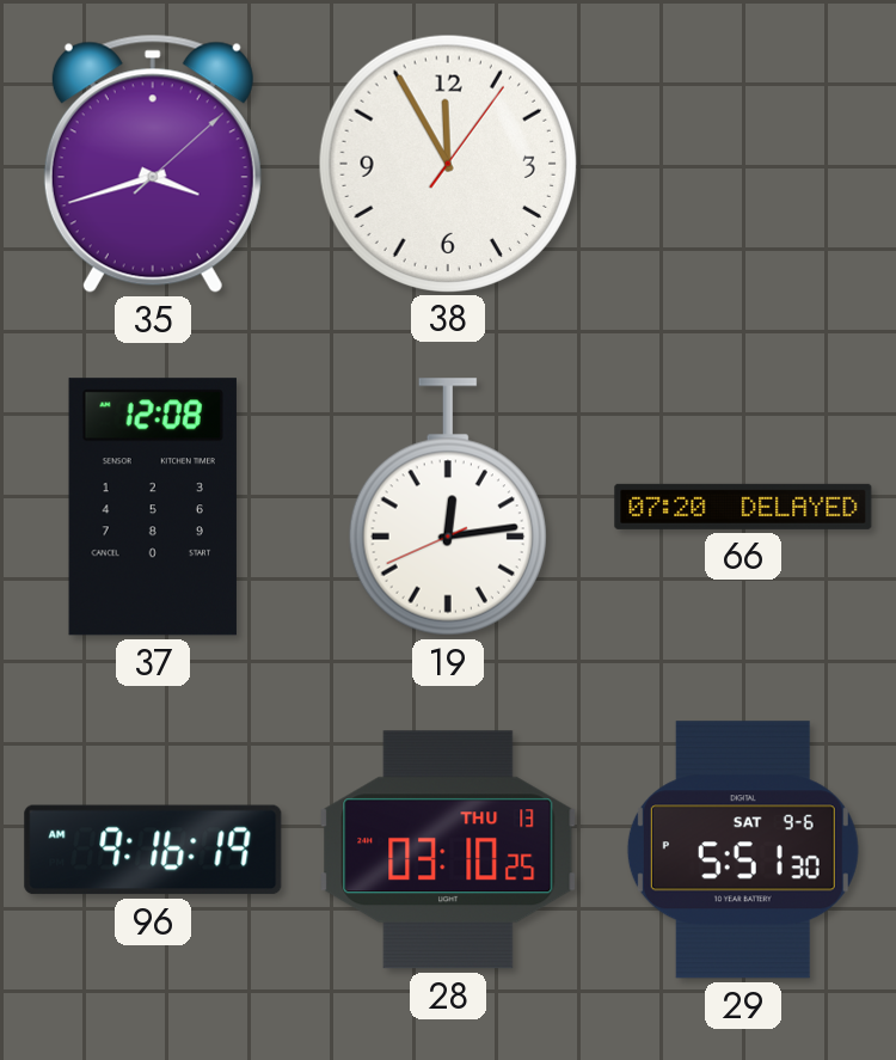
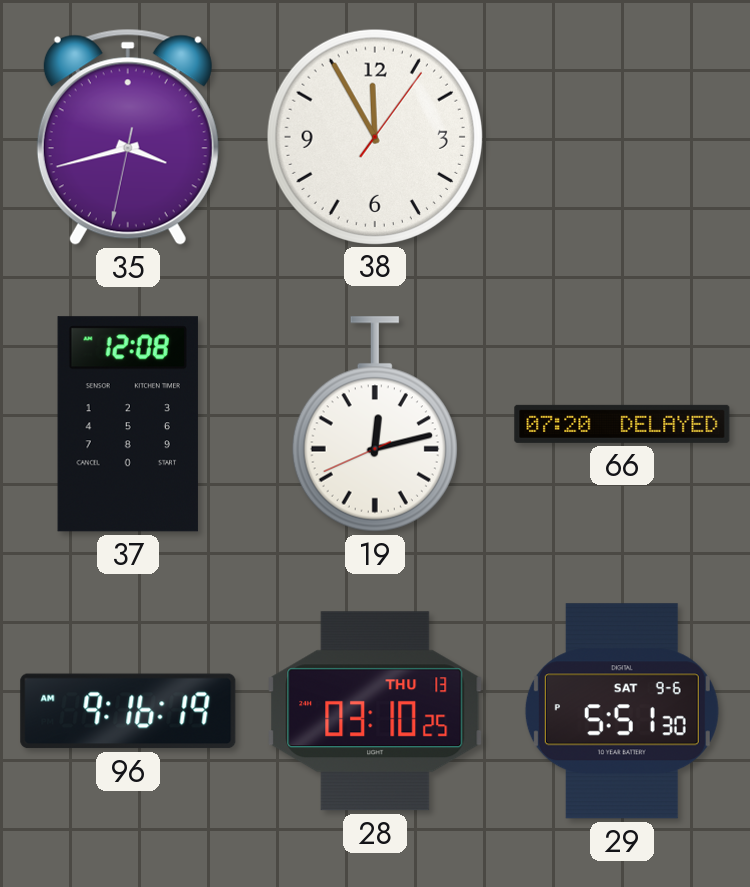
35: 3:42:08 -> 3:42:32
19: 12:13 -> 12:12
